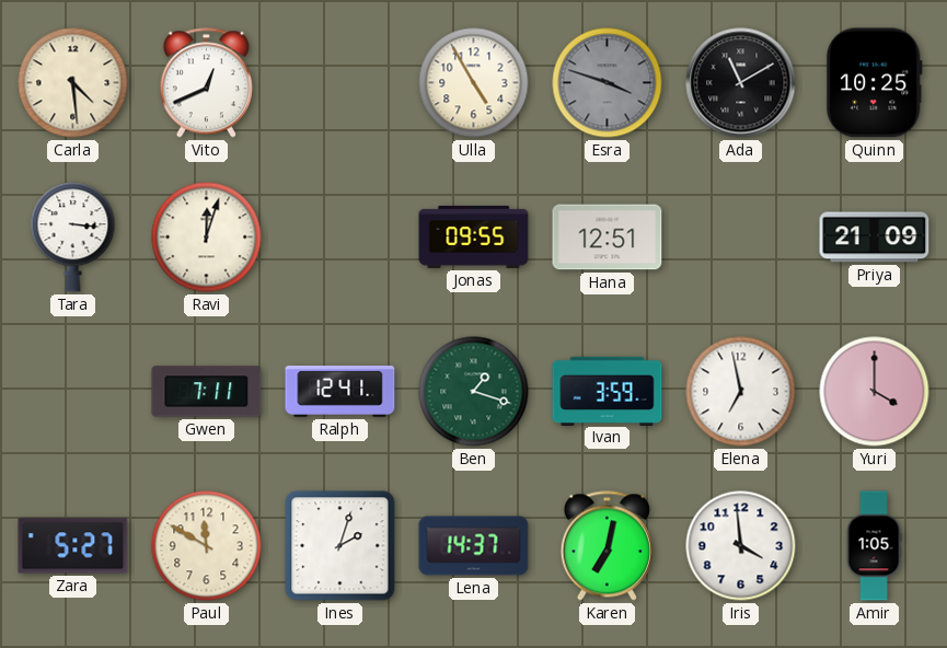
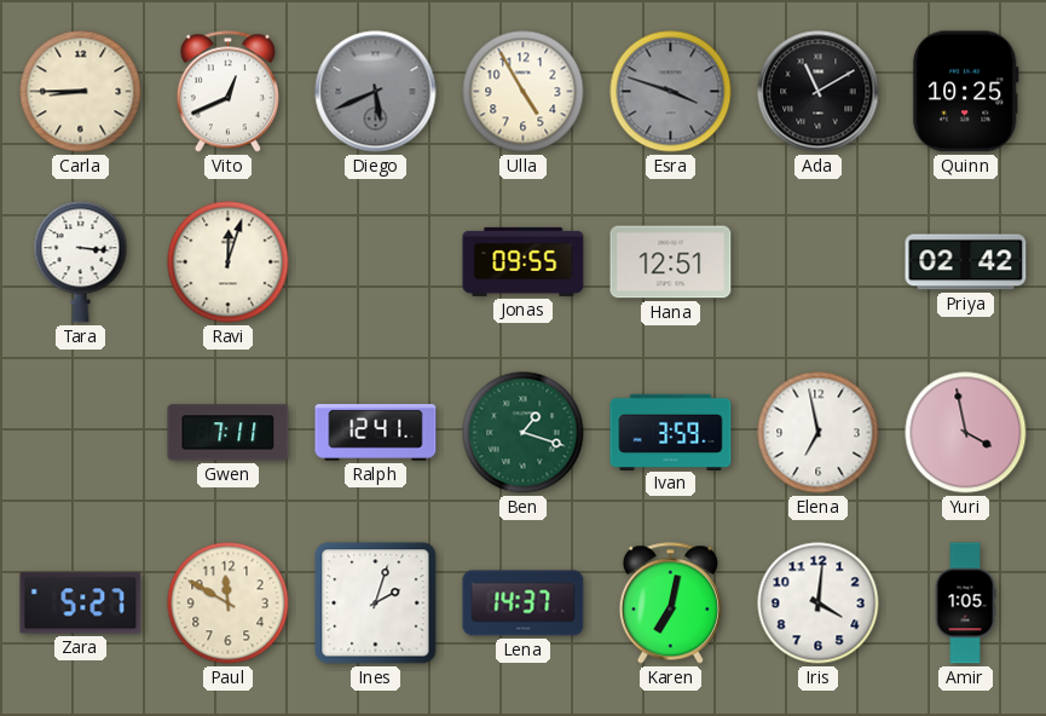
Carla: 4:29 -> 8:45
Diego: none -> 5:41
Priya: 21:09 -> 02:42
Yuri: 4:00 -> 3:58
Iris: 3:59 -> 4:01
